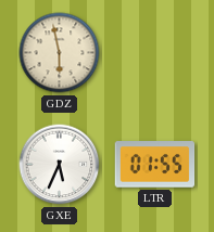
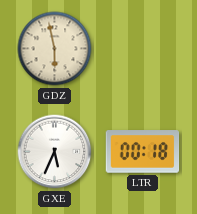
LTR: 01:55 -> 00:18
